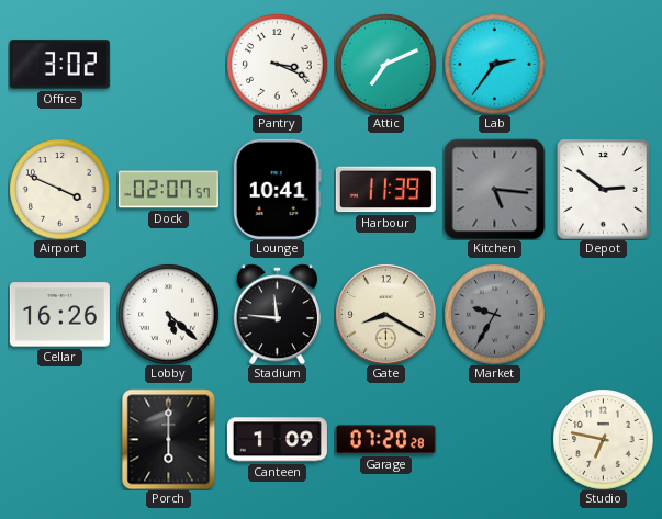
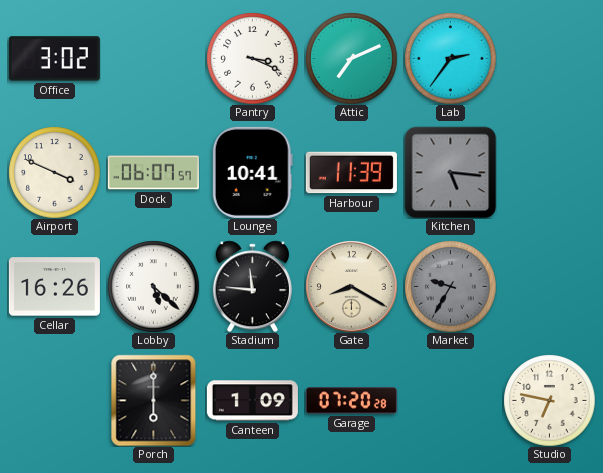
Dock: 02:07 -> 06:07
Depot: 2:51 -> none
